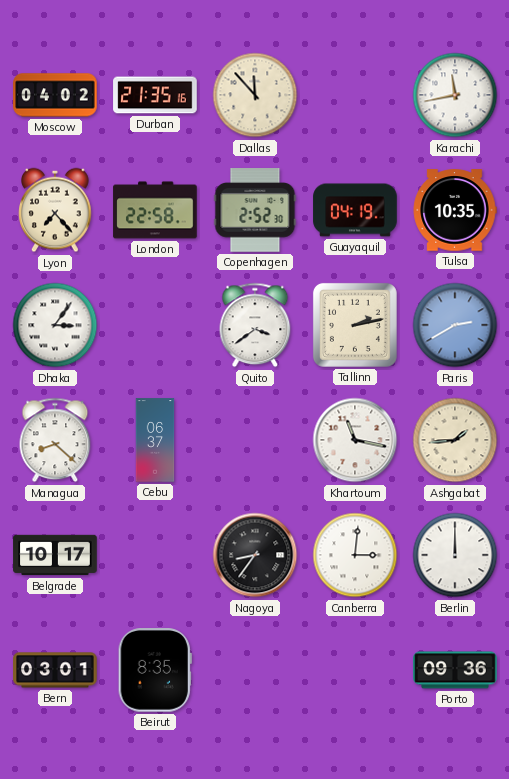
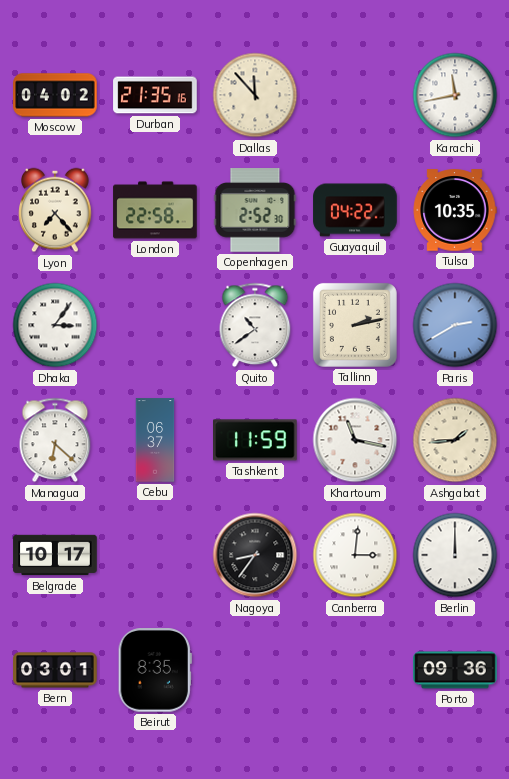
Guayaquil: 04:19 -> 04:22
Quito: 3:39 -> 10:39
Managua: 8:22 -> 6:22
Tashkent: none -> 11:59
